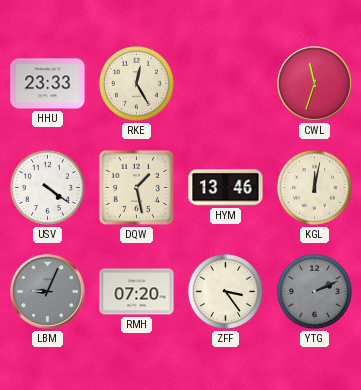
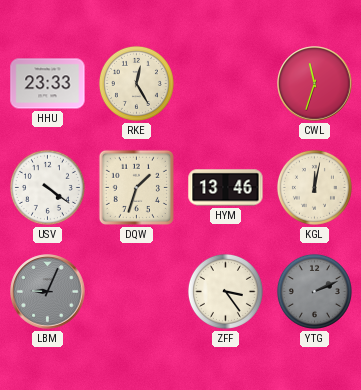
DQW: 1:28 -> 1:33
RMH: 07:20 -> none
